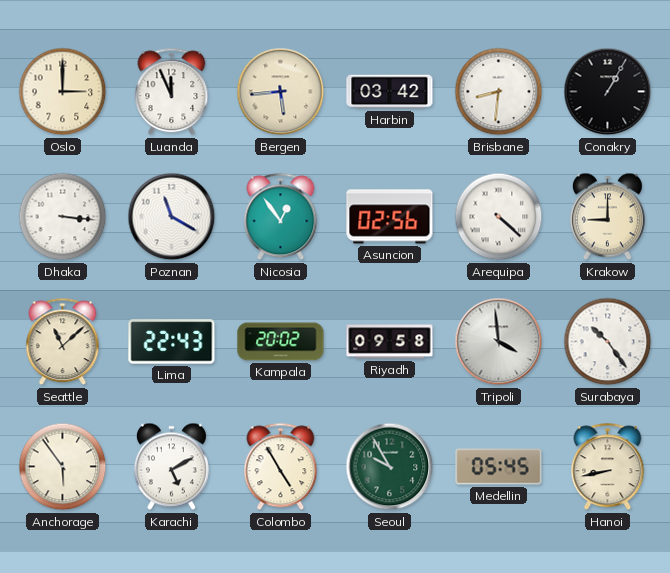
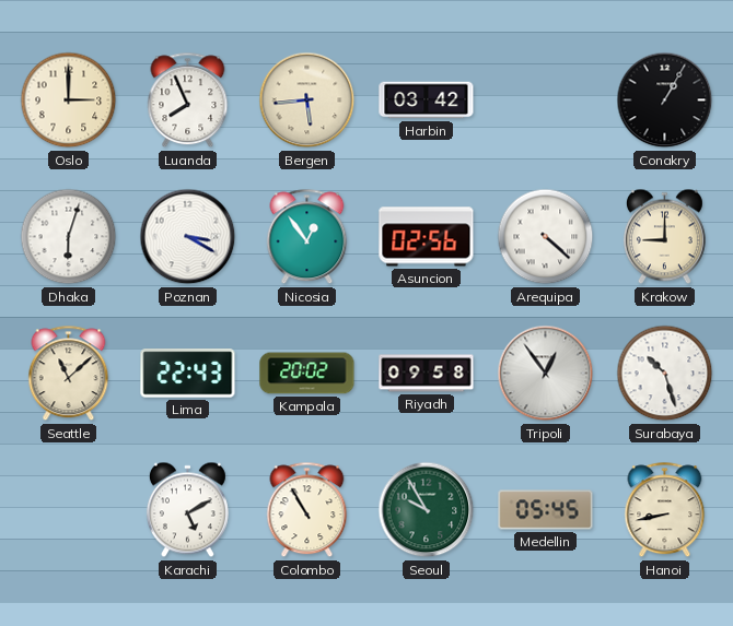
Luanda: 11:56 -> 7:56
Brisbane: 8:31 -> none
Dhaka: 3:16 -> 6:03
Poznan: 11:20 -> 3:20
Tripoli: 3:59 -> 12:54
Surabaya: 10:24 -> 10:27
Anchorage: 5:54 -> none
Colombo: 4:55 -> 10:55
